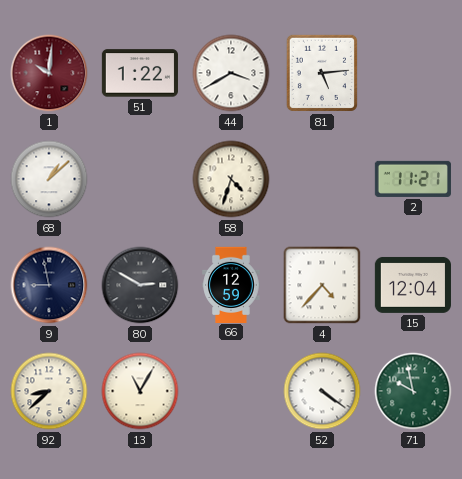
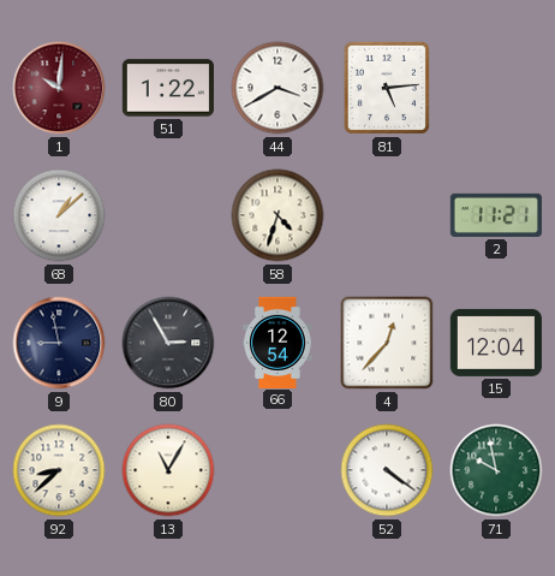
80: 2:50 -> 2:55
66: 12:59 -> 12:54
4: 4:37 -> 12:37
